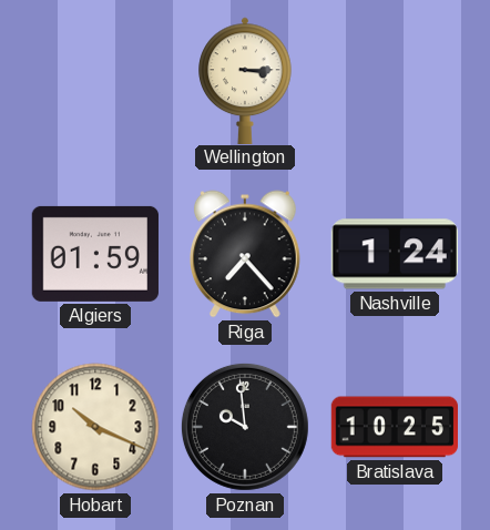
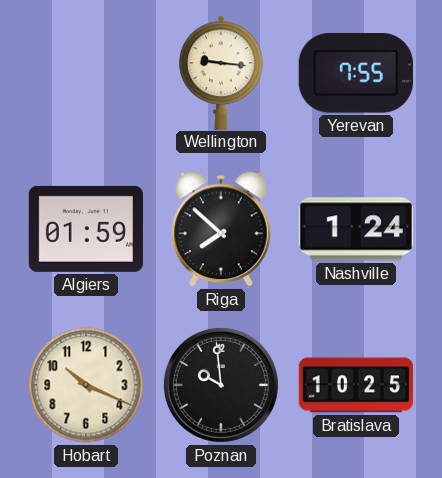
Wellington: 3:15 -> 9:16
Yerevan: none -> 7:55
Riga: 7:23 -> 7:52
